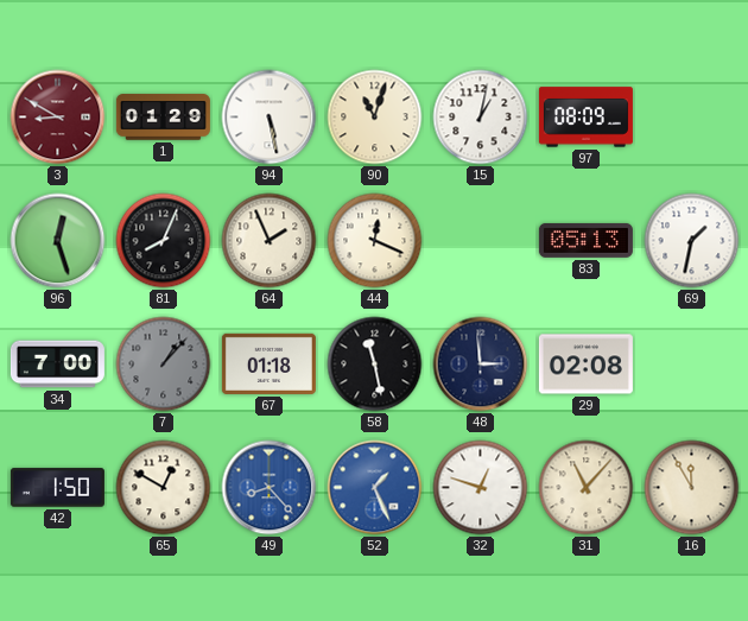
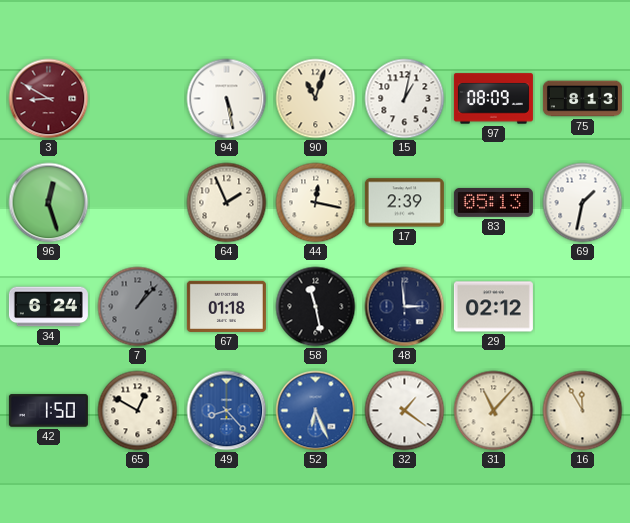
1: 01:29 -> none
75: none -> 8:13
81: 8:04 -> none
44: 12:19 -> 12:17
17: none -> 2:39
34: 7:00 -> 6:24
29: 02:08 -> 02:12
52: 1:26 -> 6:26
32: 12:48 -> 1:21
